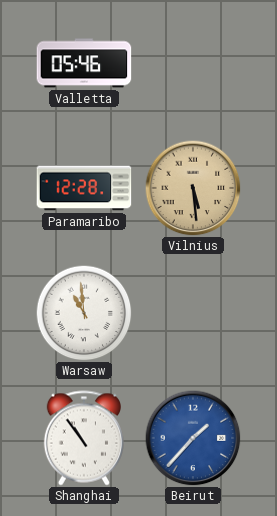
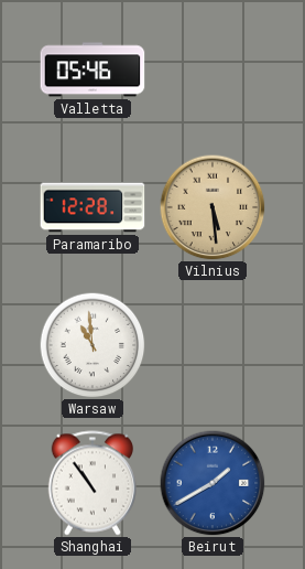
Beirut: 1:37 -> 1:40
